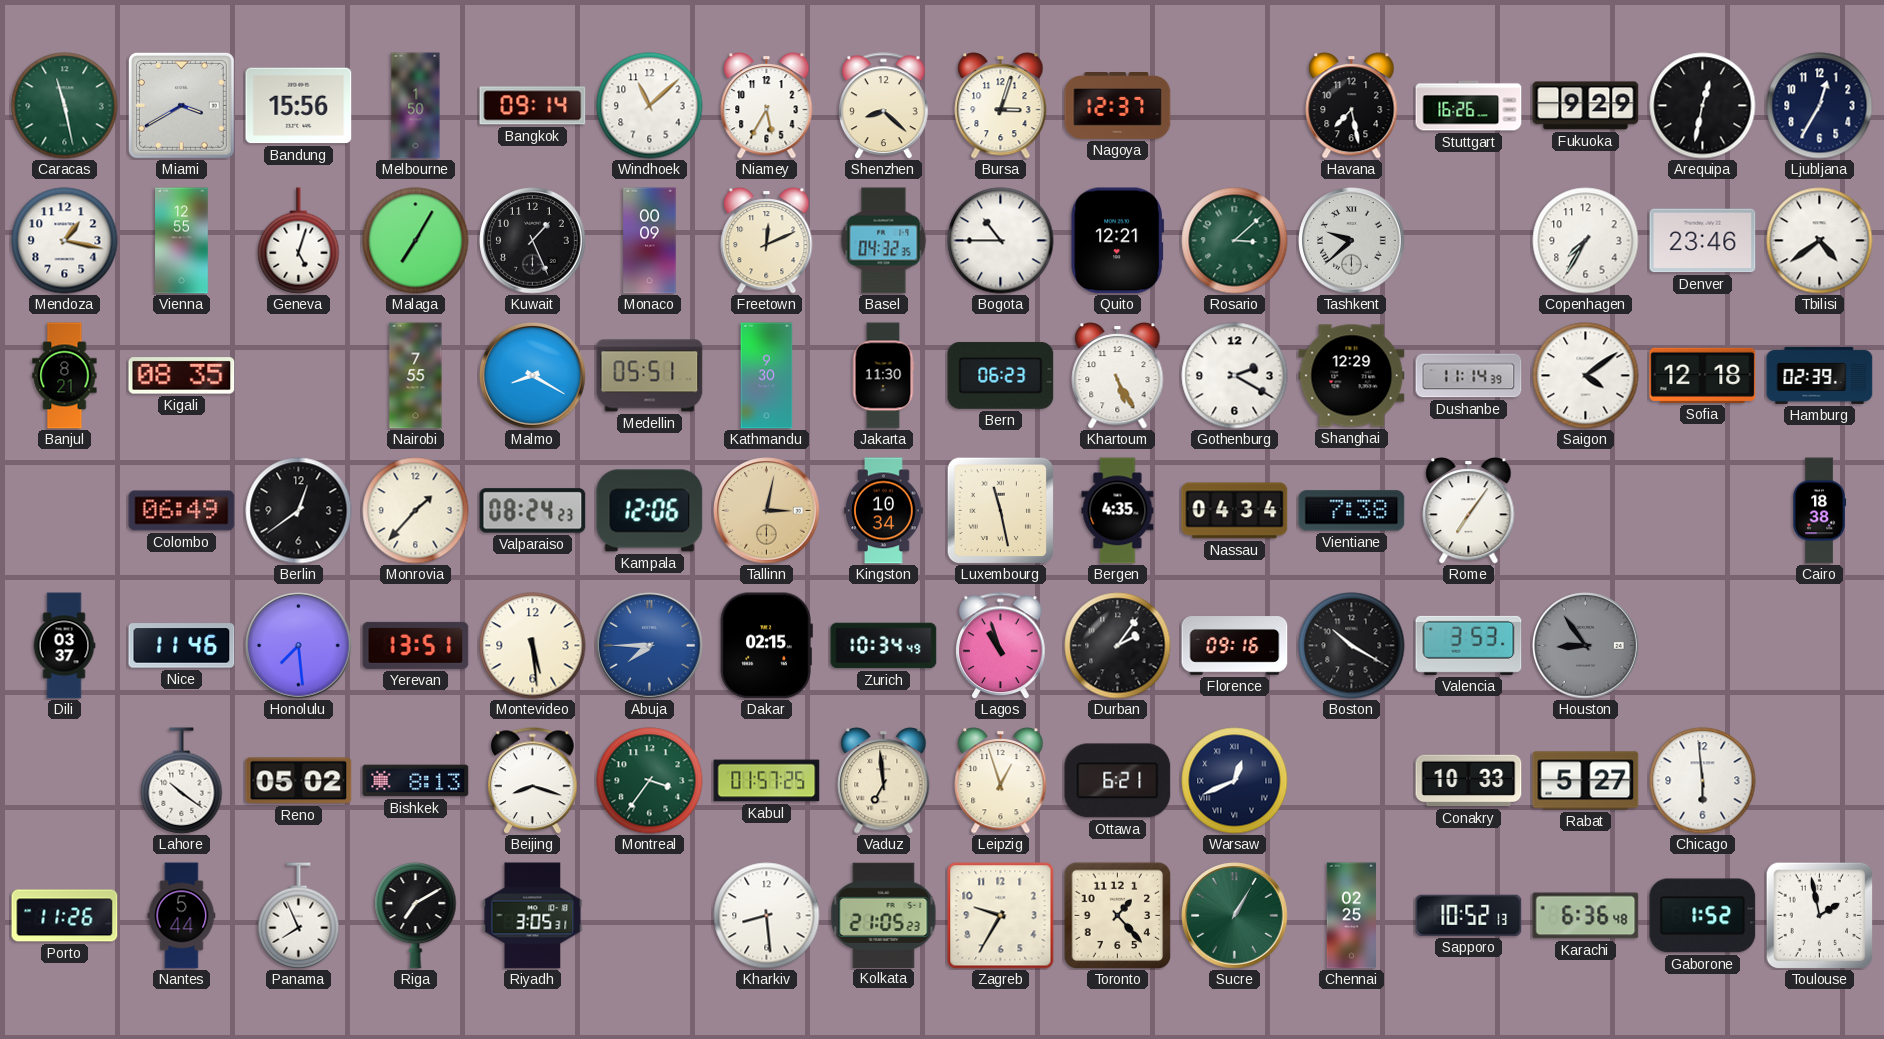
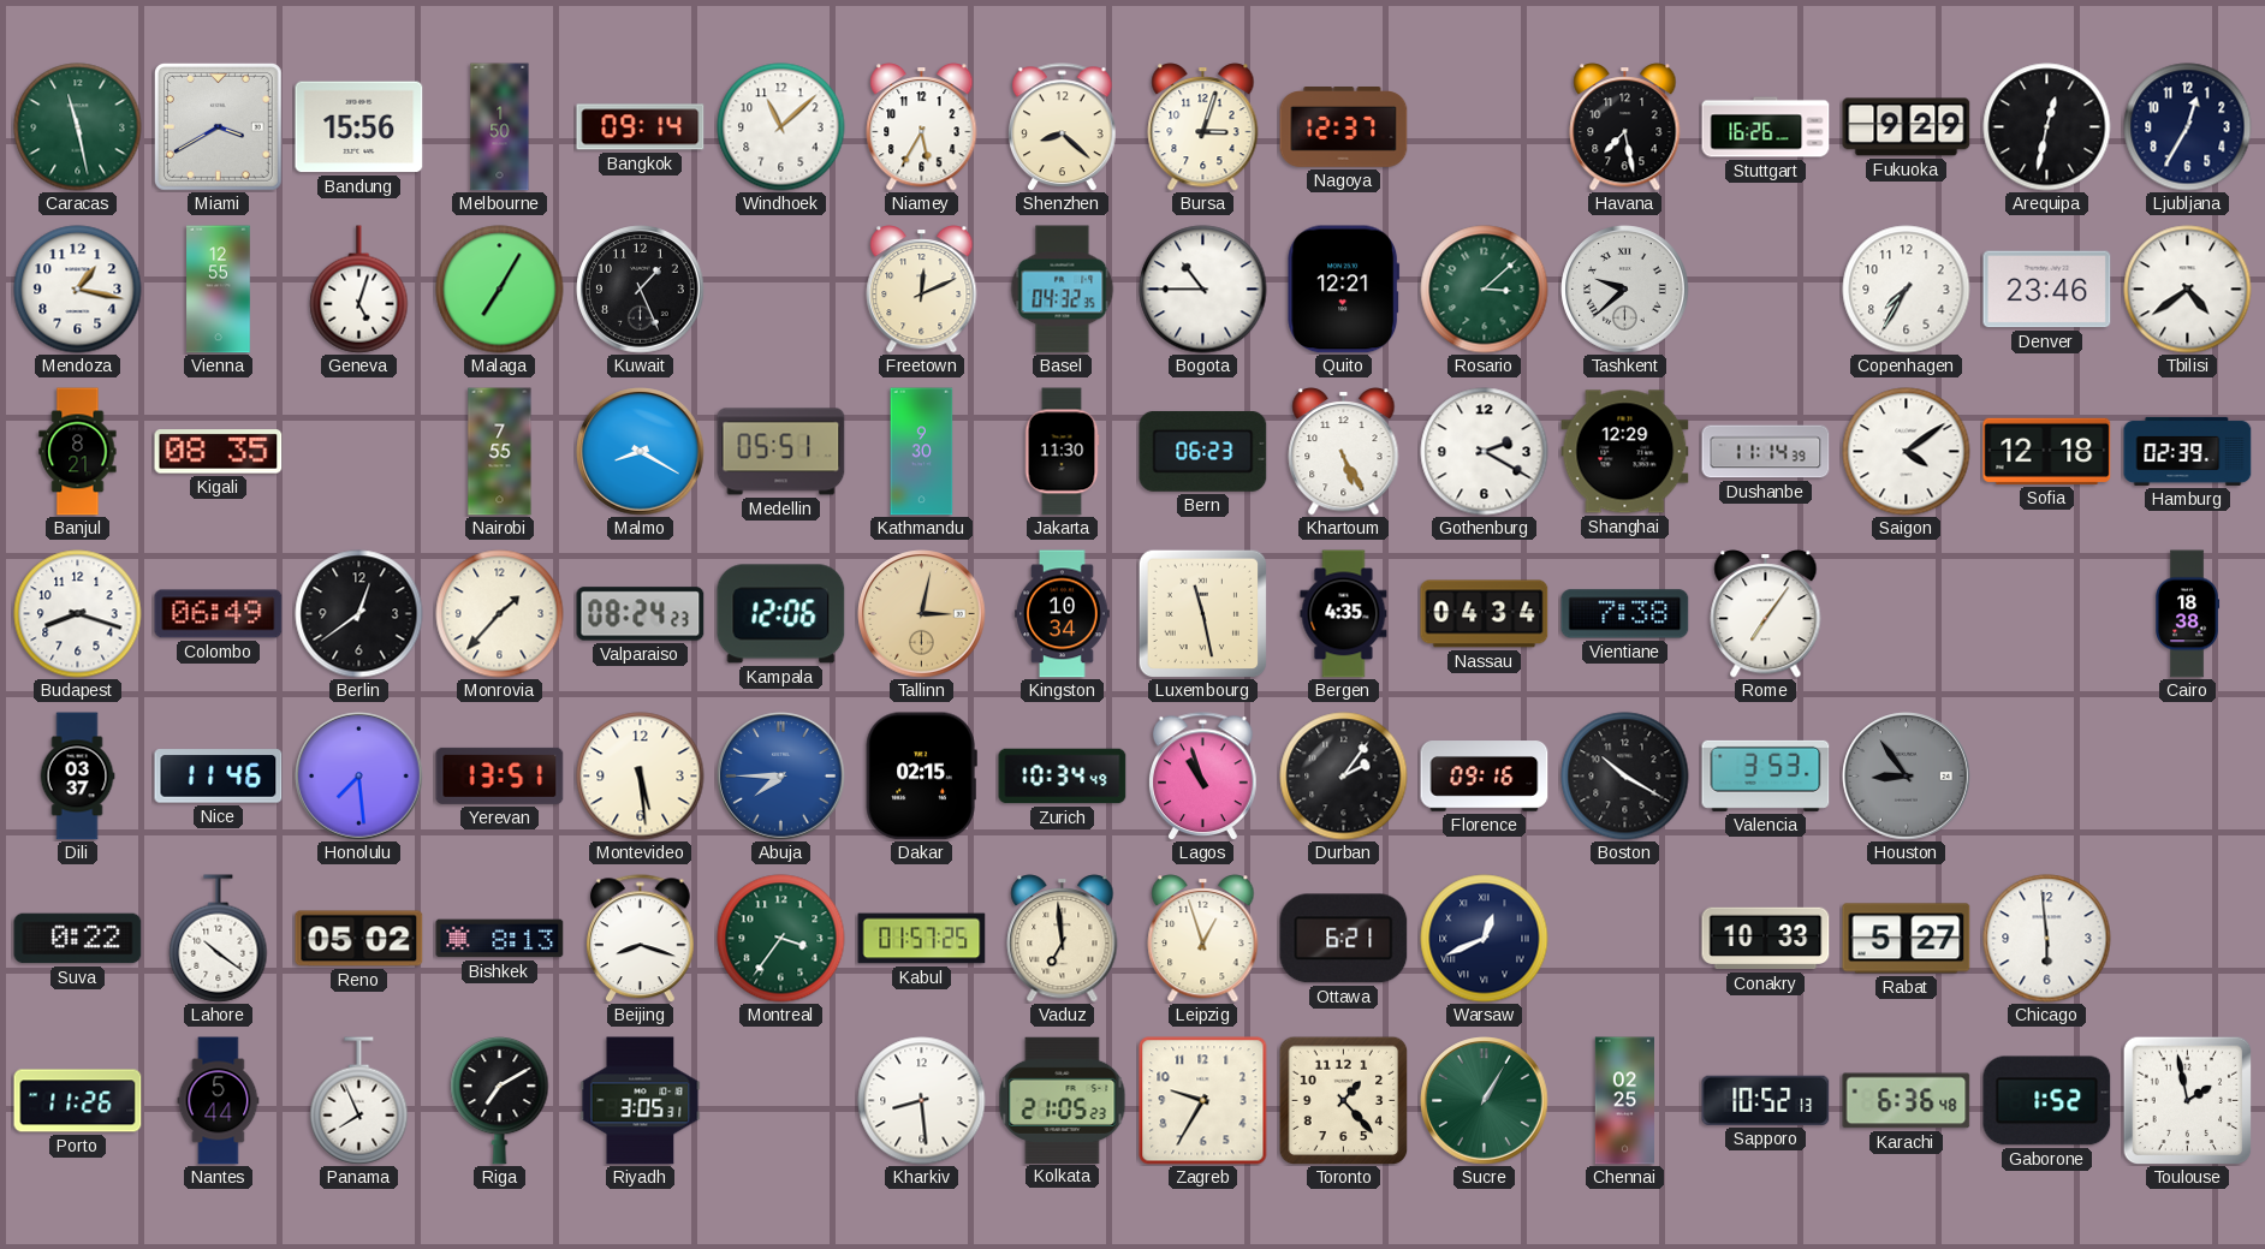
Monaco: 00:09 -> none
Budapest: none -> 8:18
Suva: none -> 0:22
